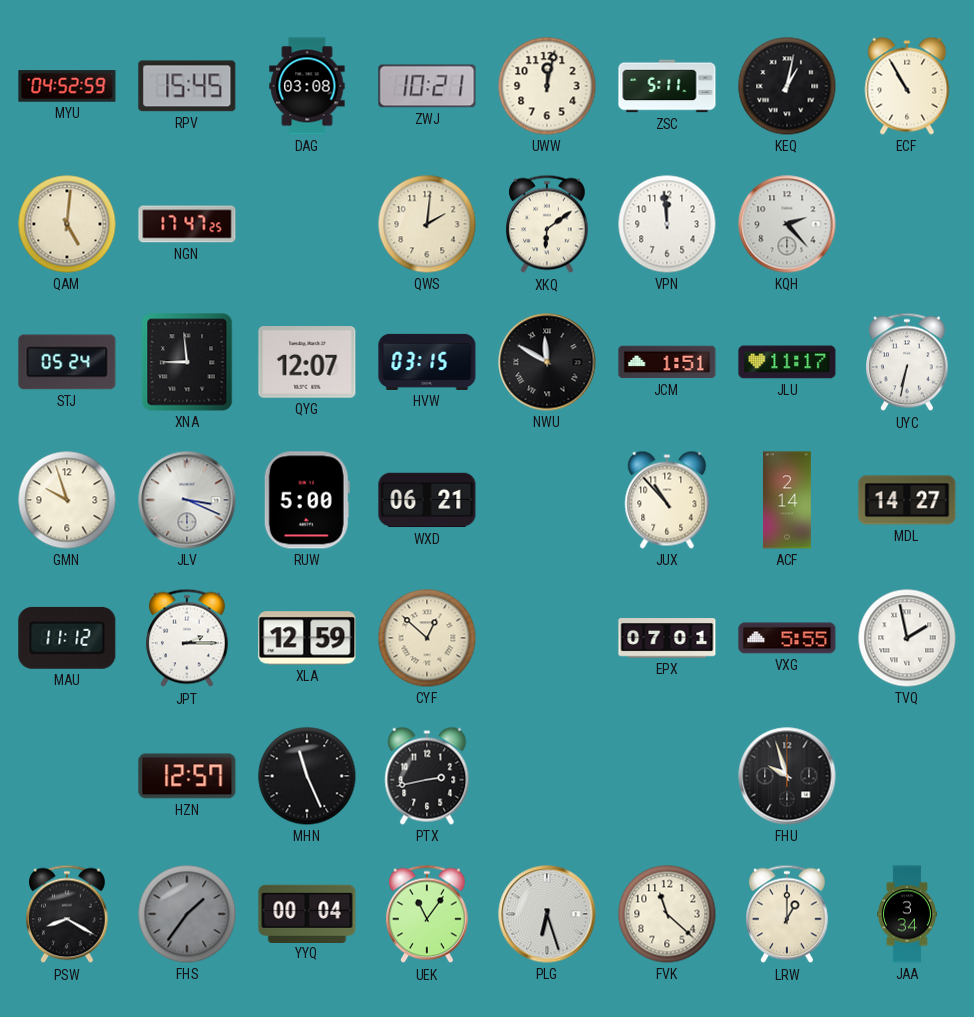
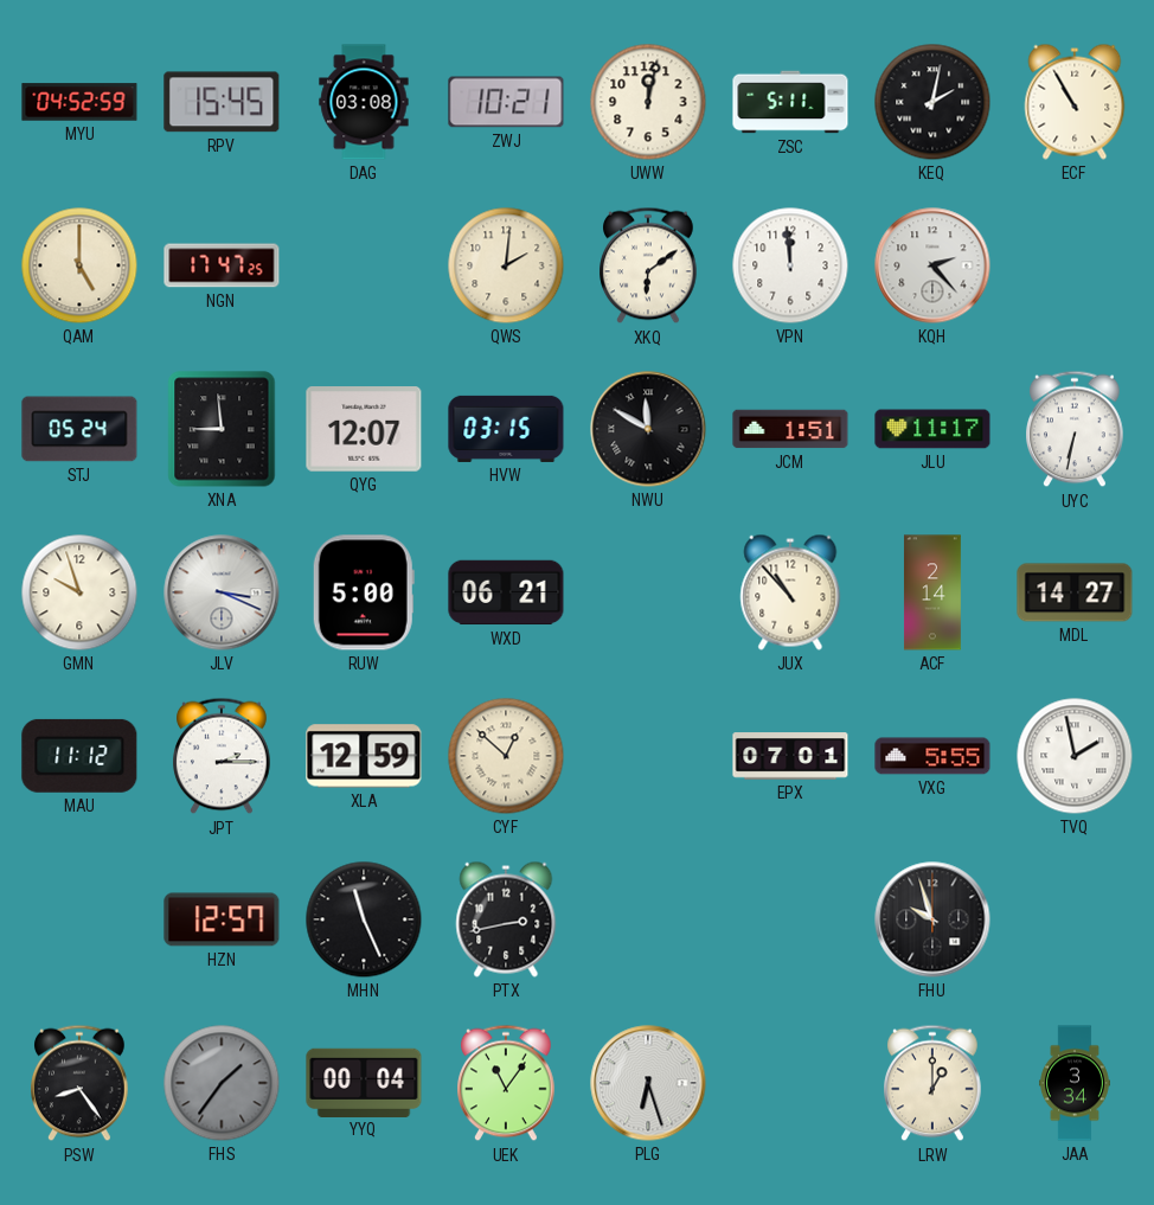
KEQ: 1:02 -> 2:02
QAM: 5:01 -> 5:00
PSW: 8:20 -> 8:24
FVK: 11:22 -> none
